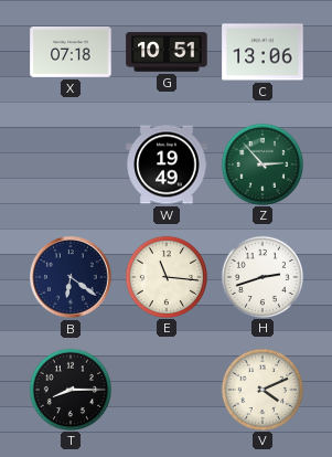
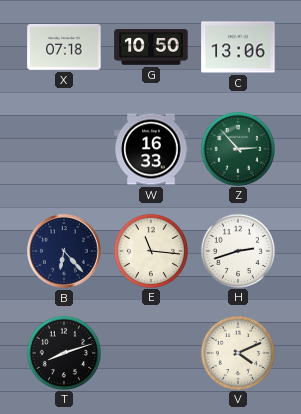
G: 10:51 -> 10:50
W: 19:49 -> 16:33
B: 6:21 -> 6:23
T: 8:15 -> 8:12
